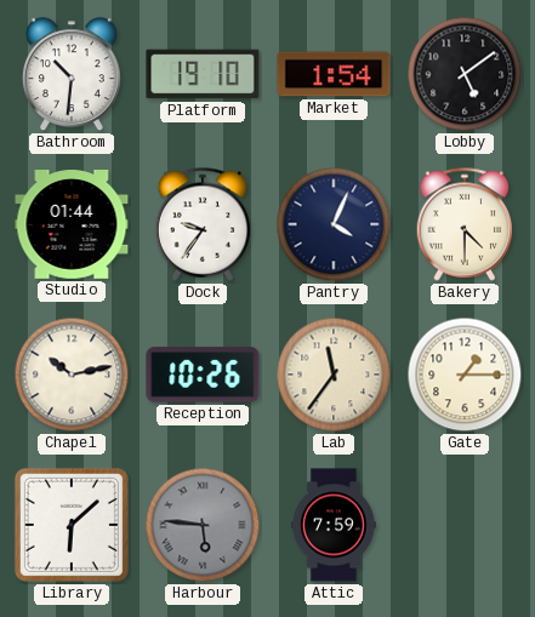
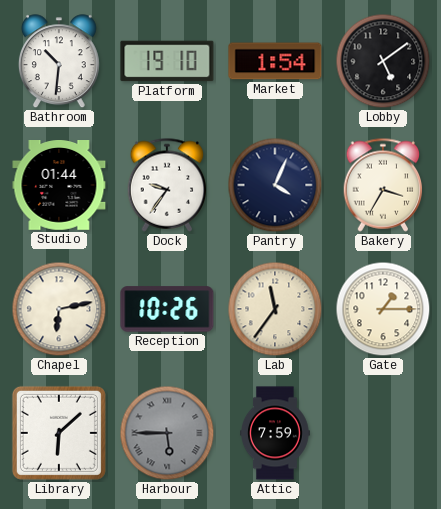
Bakery: 4:30 -> 3:35
Chapel: 10:13 -> 6:13
Harbour: 5:46 -> 5:45
